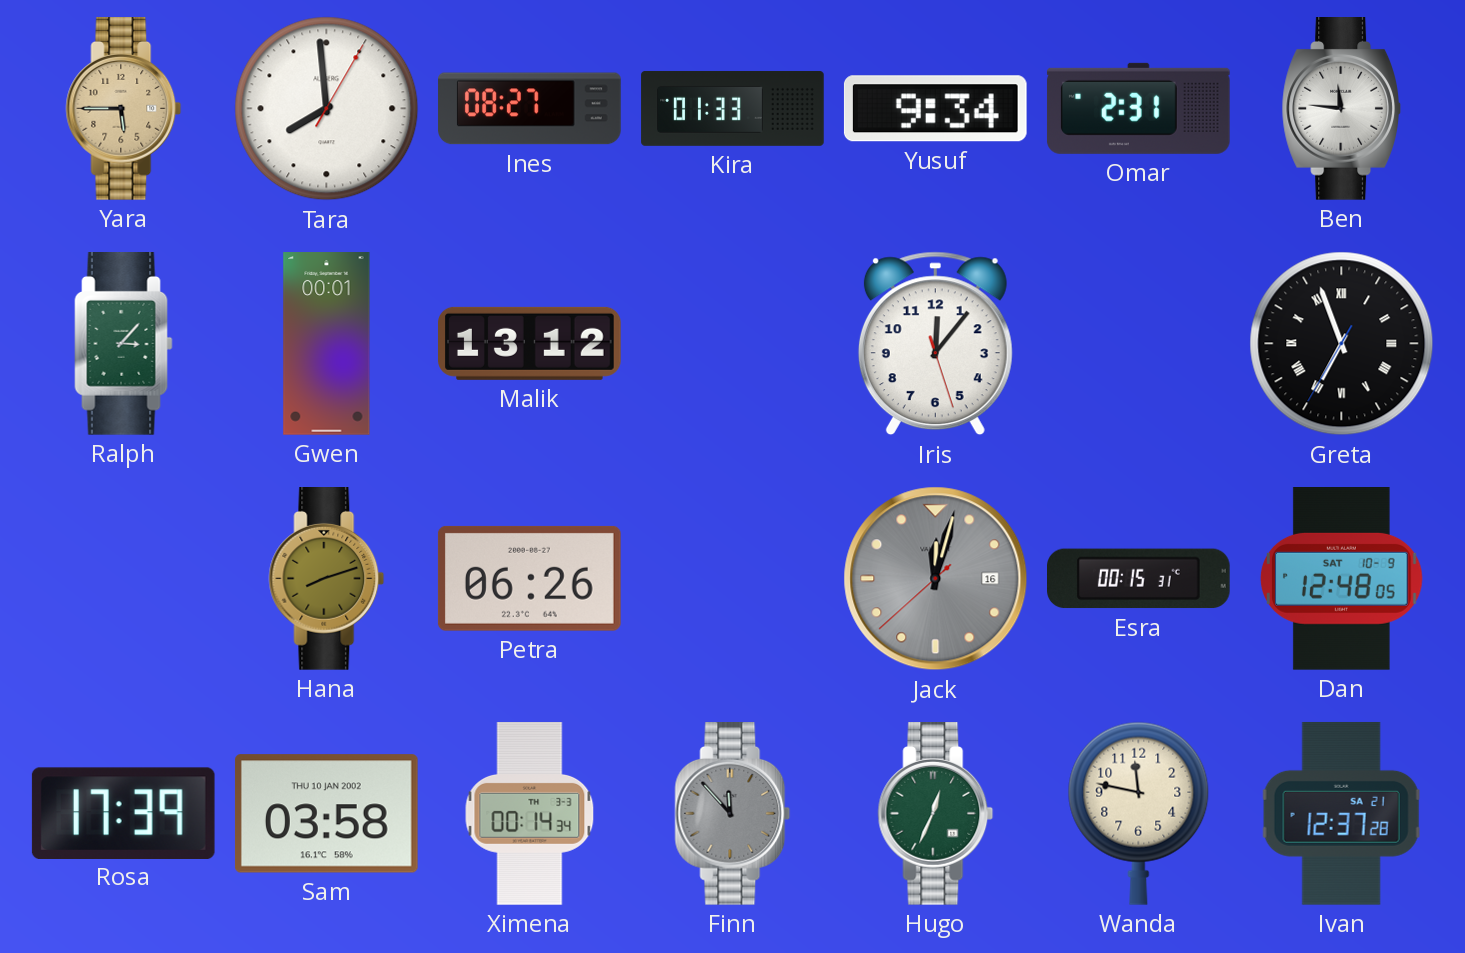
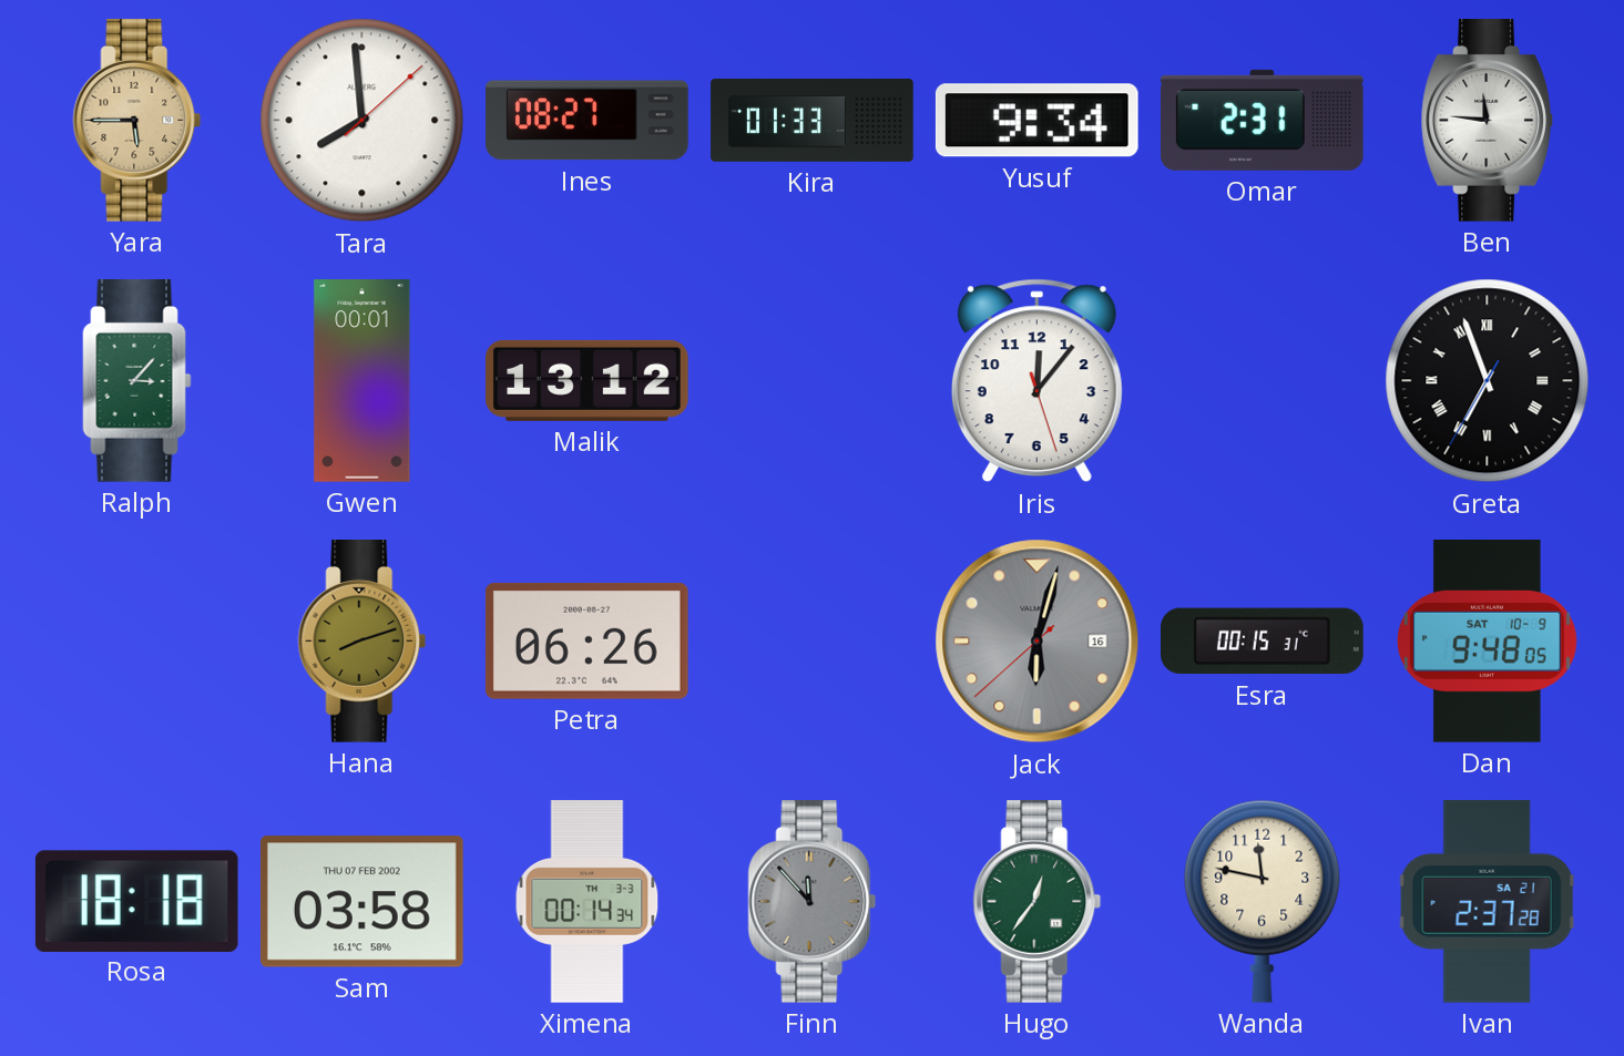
Tara: 7:59:05 -> 7:59:08
Jack: 12:02 -> 6:02
Dan: 12:48 -> 9:48
Rosa: 17:39 -> 18:18
Sam date: THU 10 JAN 2002 -> THU 07 FEB 2002
Hugo: 12:34 -> 12:36
Ivan: 12:37 -> 2:37
